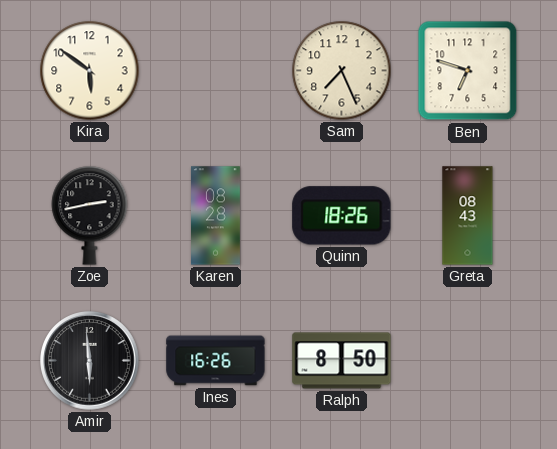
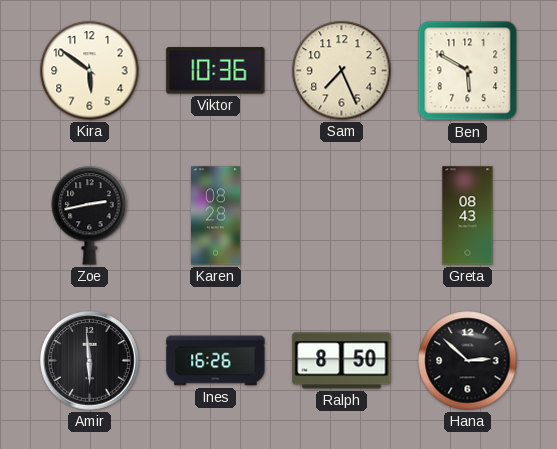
Viktor: none -> 10:36
Ben: 6:48 -> 5:50
Quinn: 18:26 -> none
Hana: none -> 2:52
